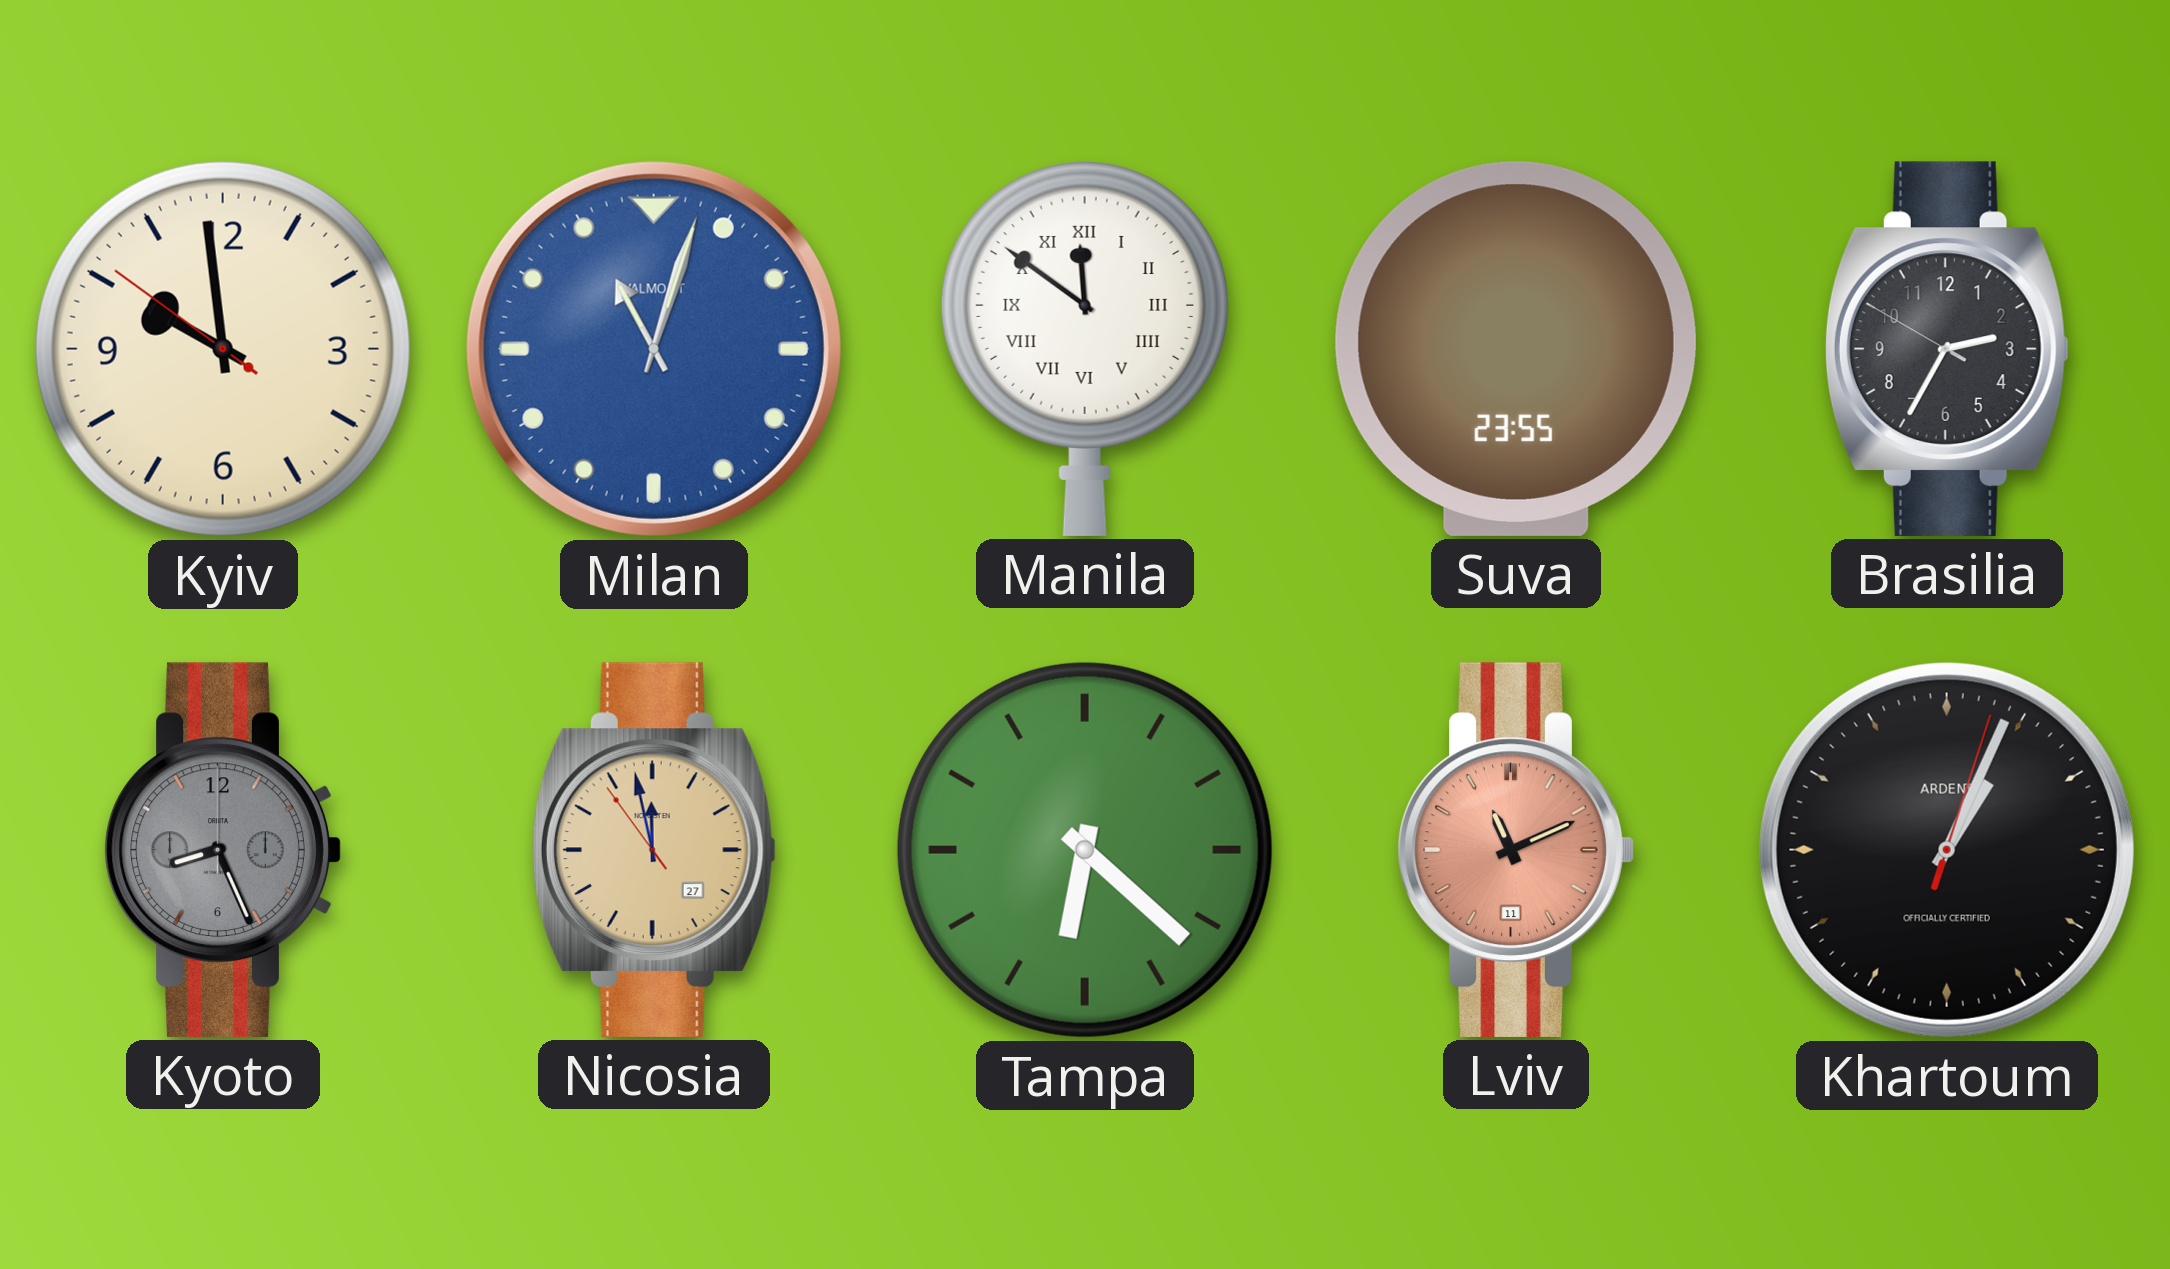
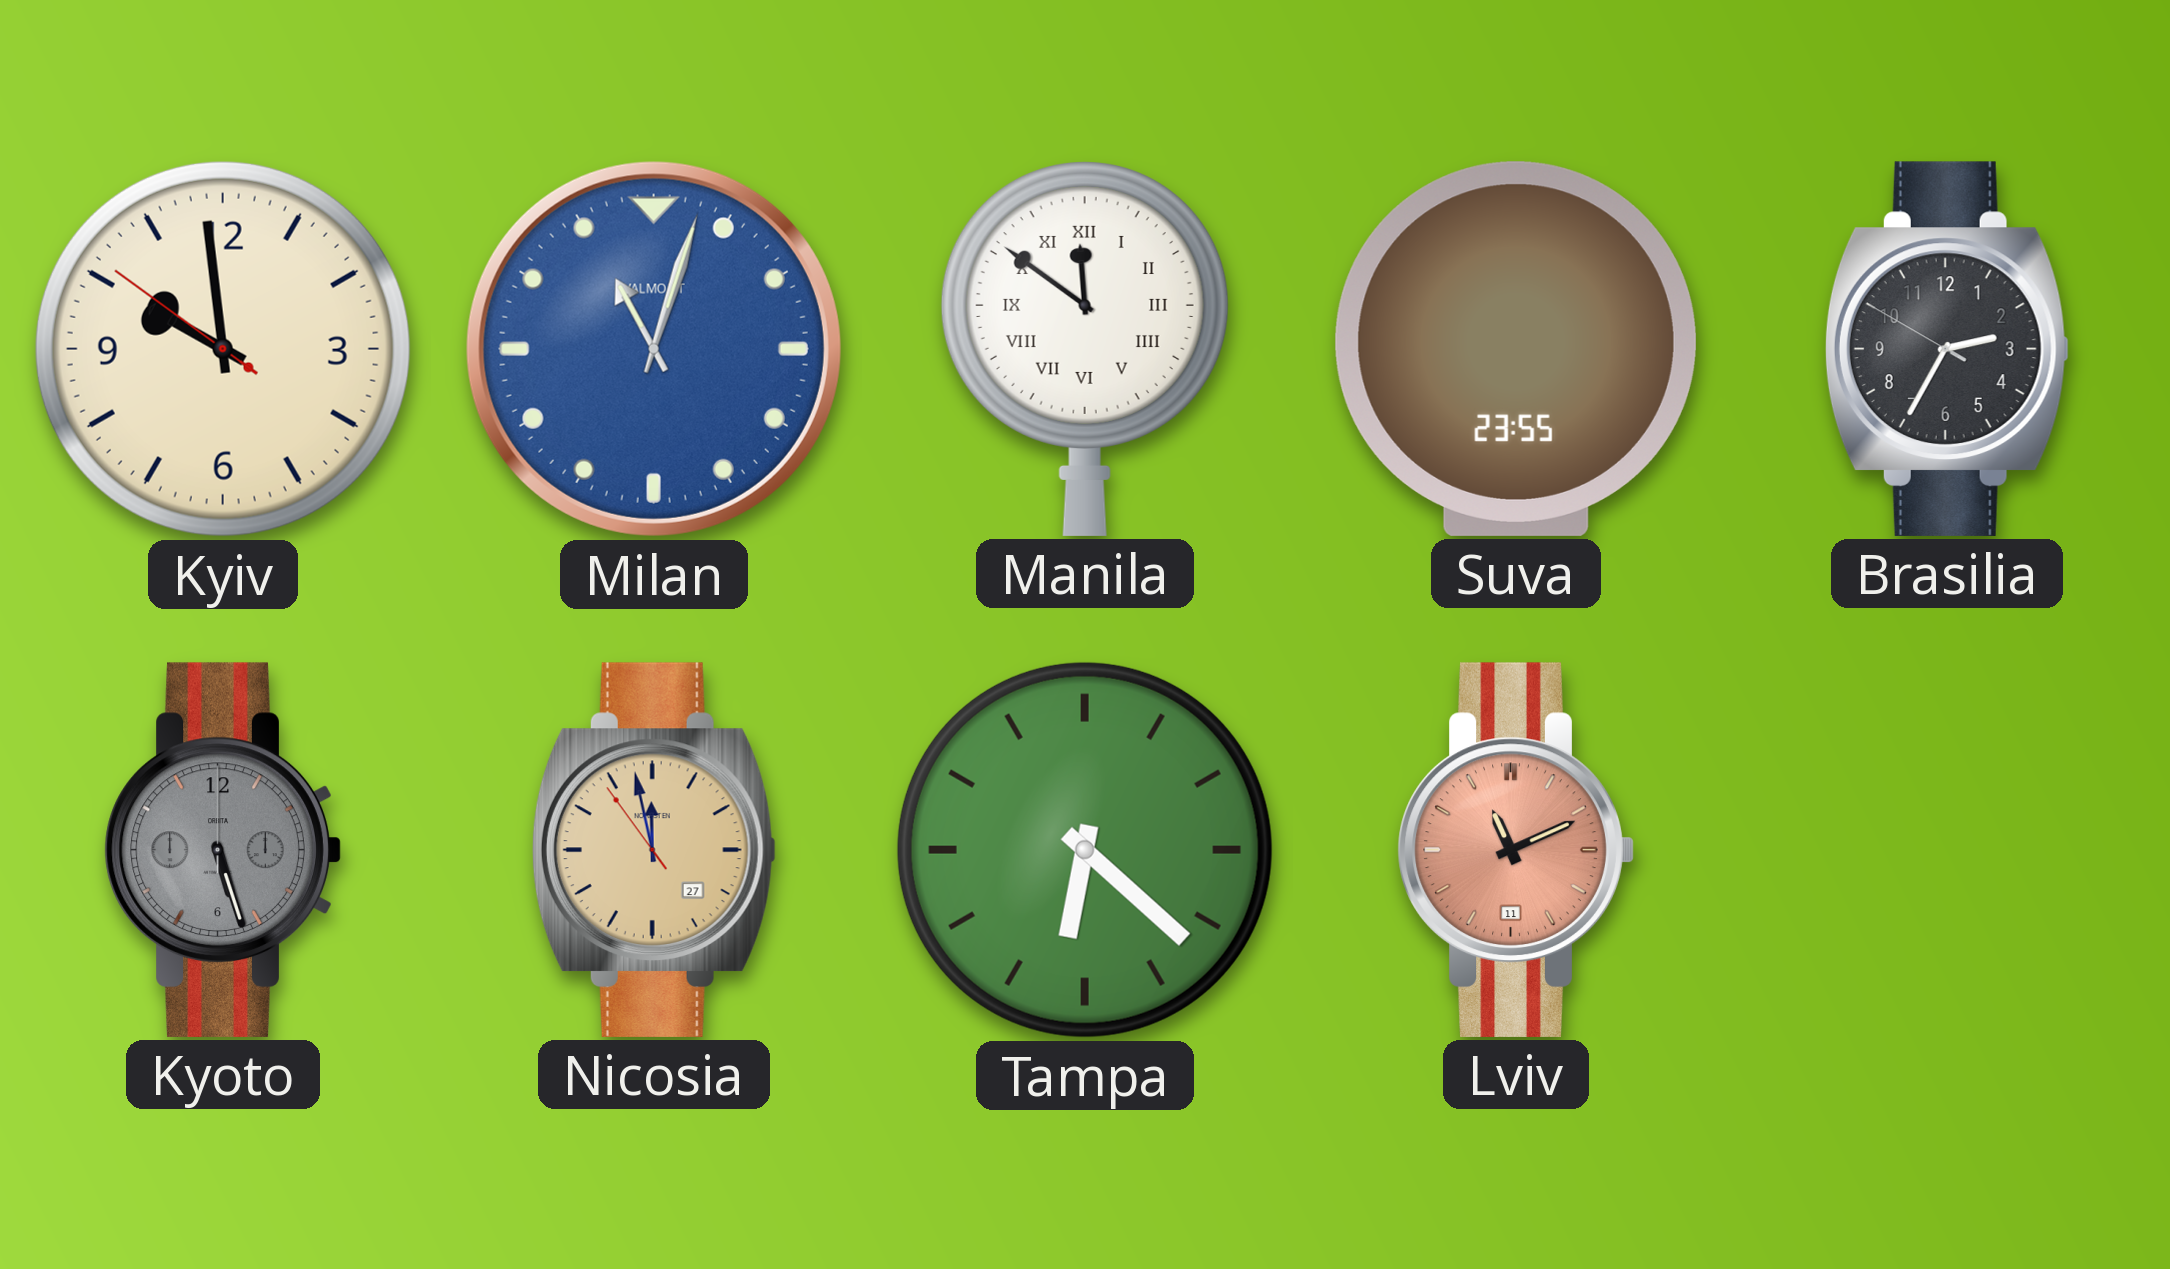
Kyoto: 8:26 -> 5:27
Khartoum: 1:04 -> none
